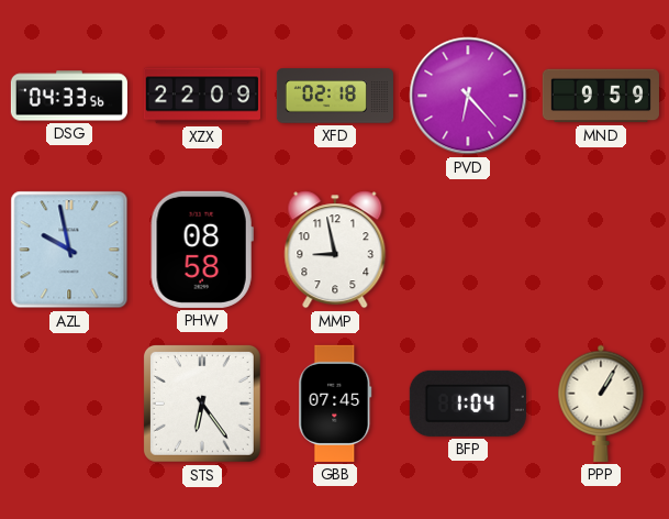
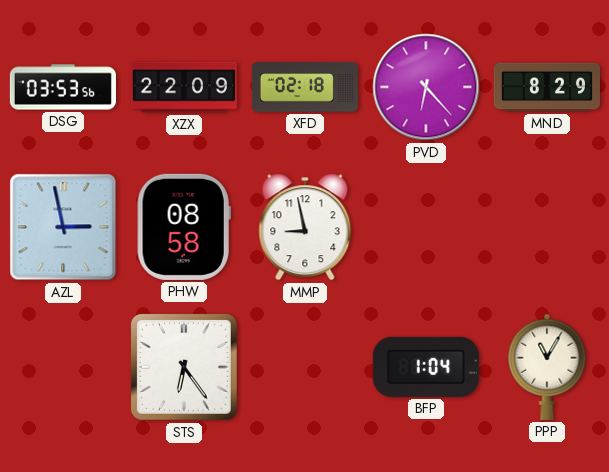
DSG: 04:33 -> 03:53
MND: 9:59 -> 8:29
AZL: 9:58 -> 2:58
GBB: 07:45 -> none
PPP: 1:05 -> 11:05
